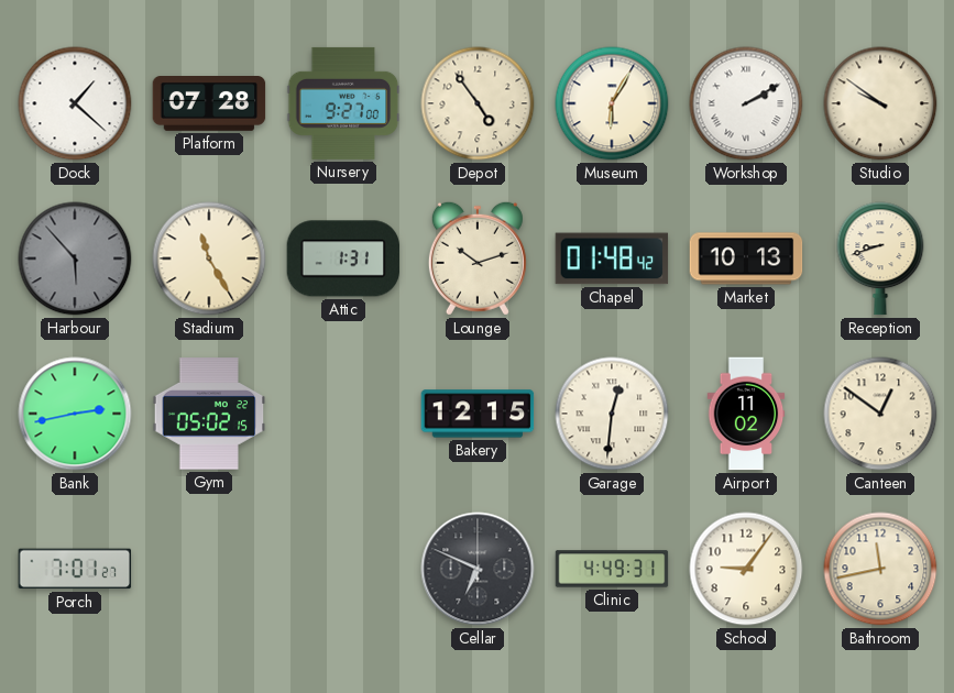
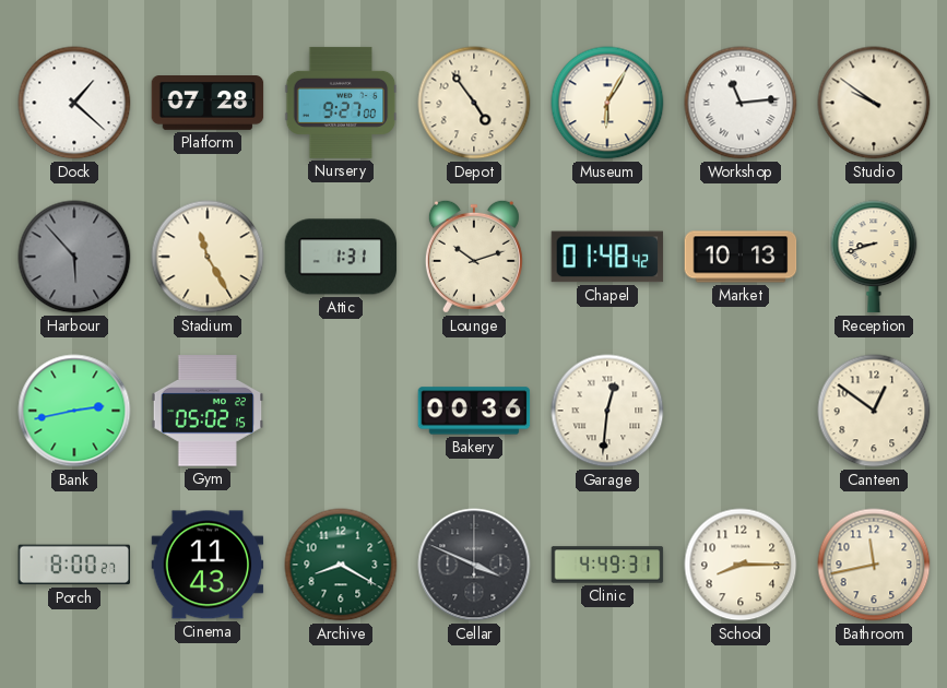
Workshop: 2:10 -> 11:14
Bakery: 12:15 -> 00:36
Airport: 11:02 -> none
Porch: 7:01 -> 8:00
Cinema: none -> 11:43
Archive: none -> 8:20
Cellar: 6:49 -> 3:49
School: 9:06 -> 8:15
